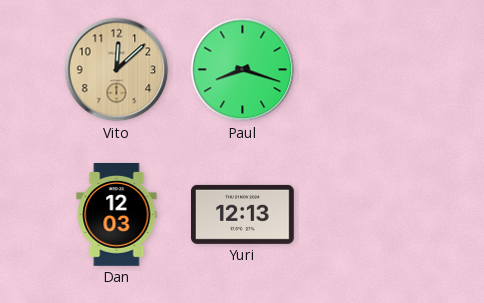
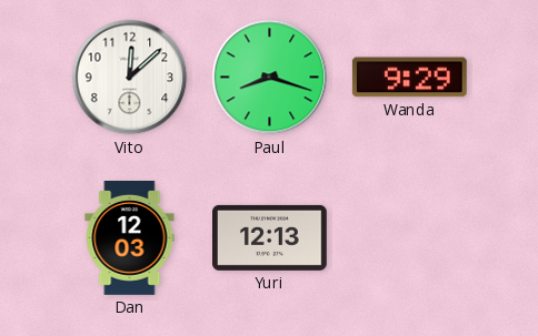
Vito dial: champagne -> white
Wanda: none -> 9:29
